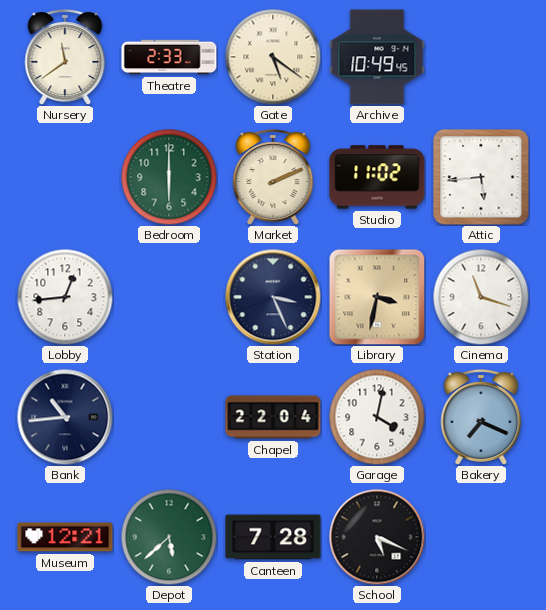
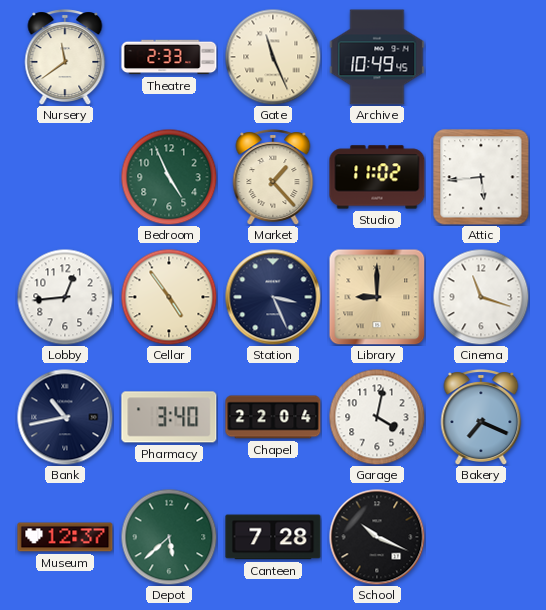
Gate: 5:21 -> 11:26
Bedroom: 6:00 -> 4:56
Market: 2:11 -> 1:23
Cellar: none -> 4:54
Library: 3:32 -> 9:00
Bank: 10:44 -> 10:43
Pharmacy: none -> 3:40
Museum: 12:21 -> 12:37
School: 5:19 -> 10:19
